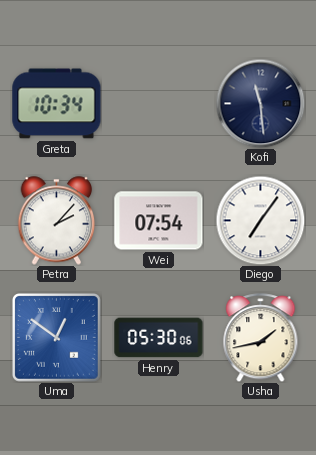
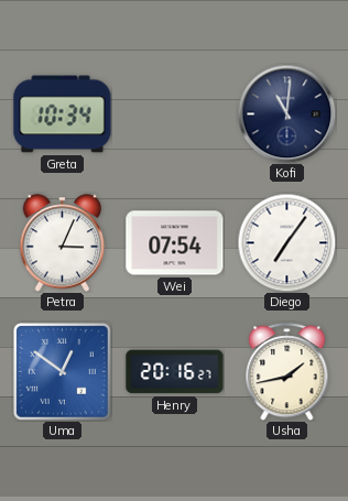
Kofi: 11:29 -> 11:01
Petra: 2:07 -> 3:04
Henry: 05:30 -> 20:16
